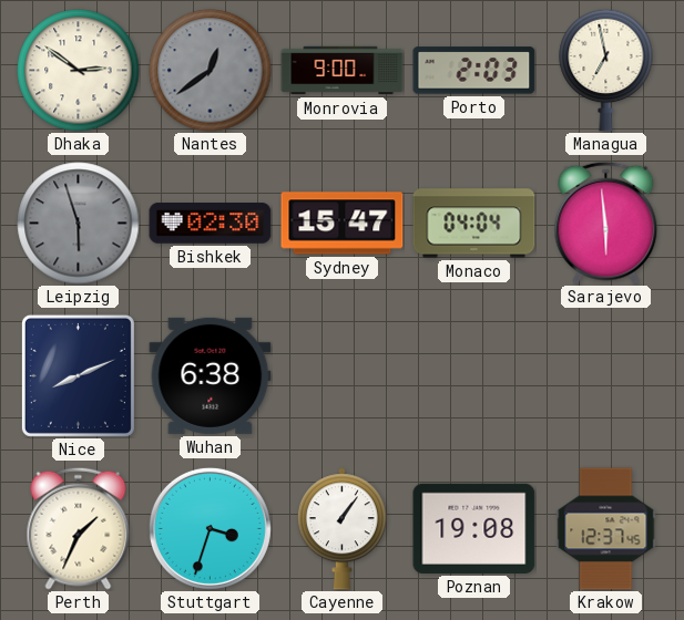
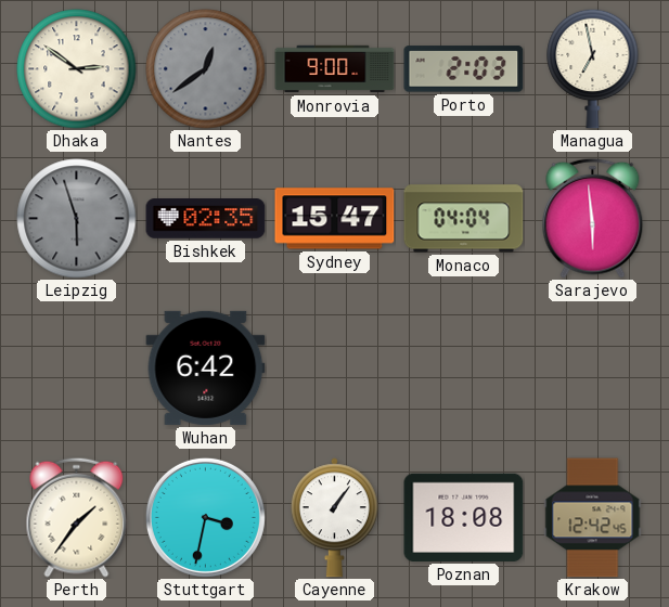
Bishkek: 02:30 -> 02:35
Nice: 8:11 -> none
Wuhan: 6:38 -> 6:42
Perth: 1:34 -> 1:36
Stuttgart: 3:33 -> 3:32
Poznan: 19:08 -> 18:08
Krakow: 12:37 -> 12:42
